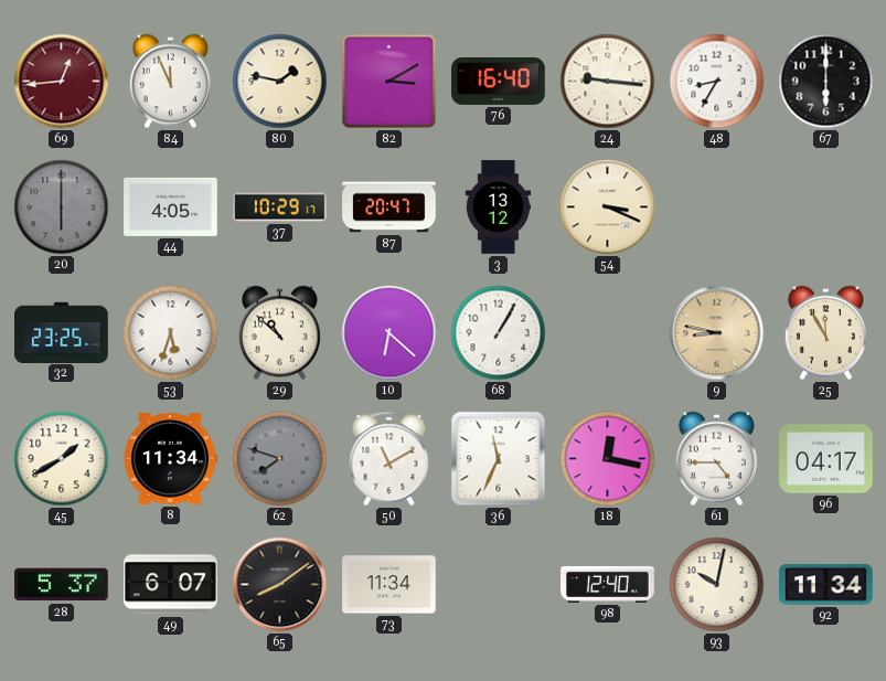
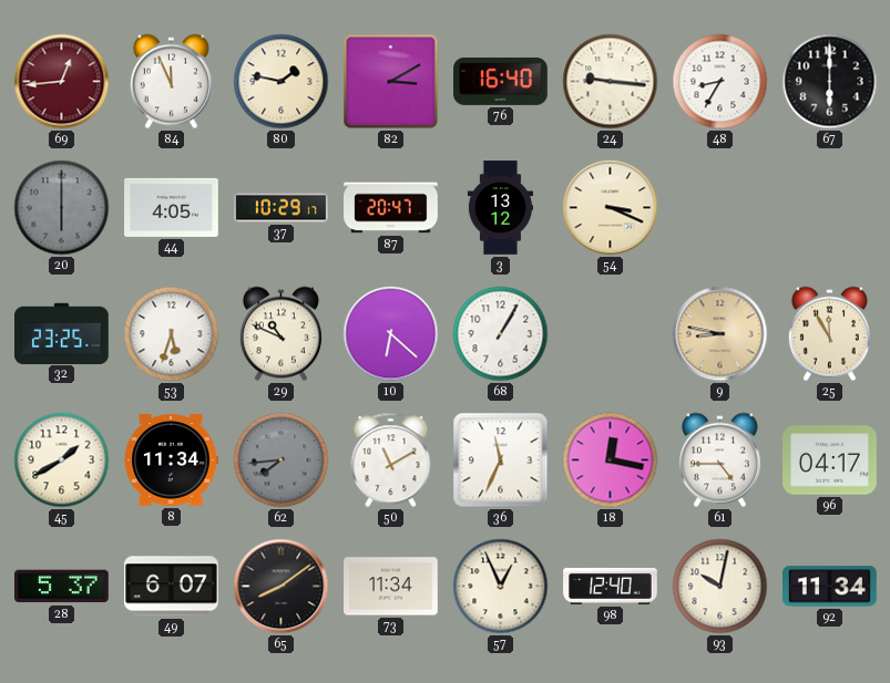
29: 10:52 -> 10:49
62: 7:48 -> 7:44
57: none -> 12:56
